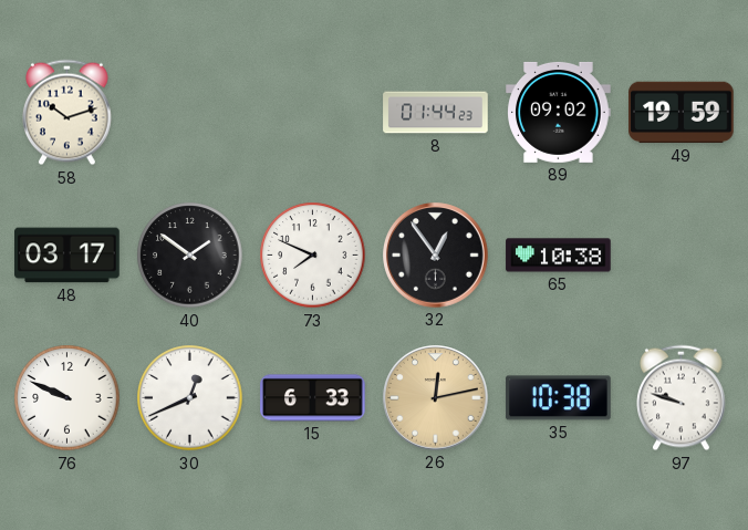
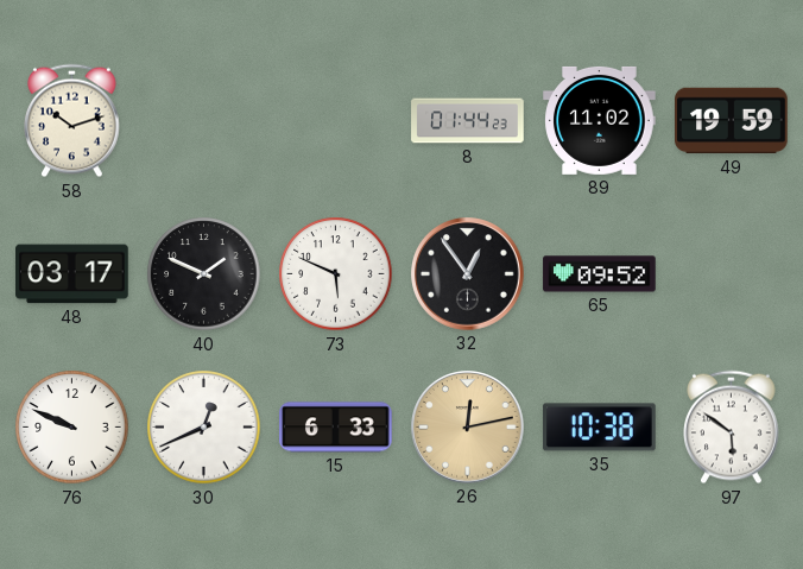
89: 09:02 -> 11:02
40: 1:51 -> 1:49
73: 7:49 -> 5:49
65: 10:38 -> 09:52
97: 9:48 -> 5:51
